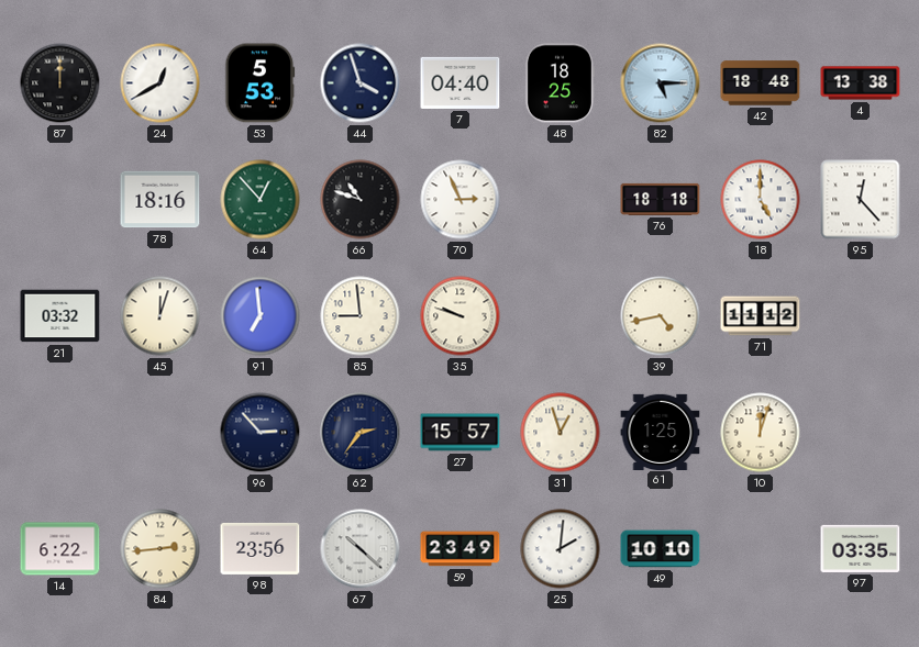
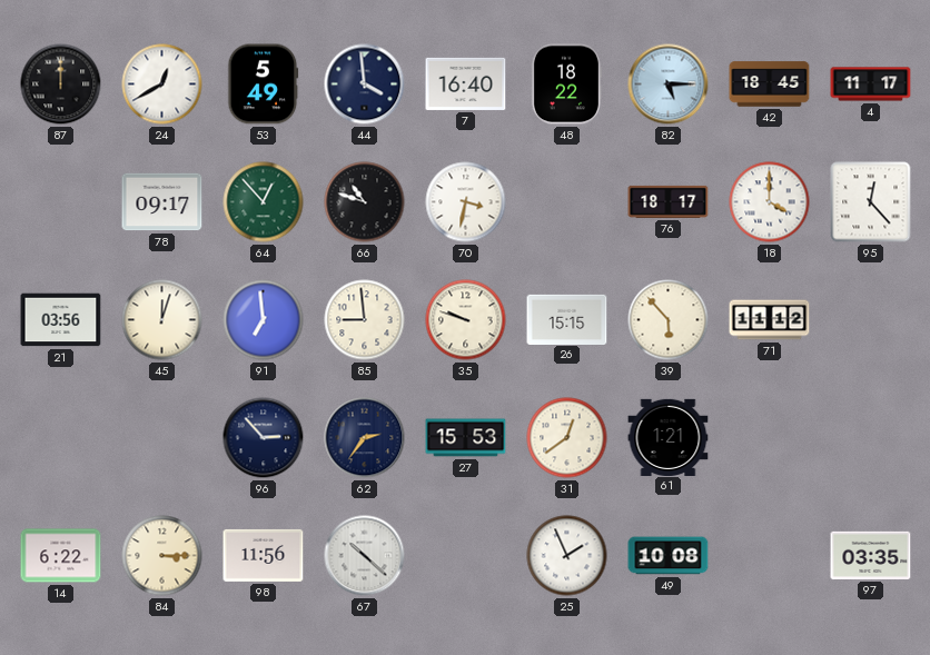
53: 5:53 -> 5:49
44: 3:57 -> 3:59
7: 04:40 -> 16:40
48: 18:25 -> 18:22
42: 18:48 -> 18:45
4: 13:38 -> 11:17
78: 18:16 -> 09:17
70: 2:56 -> 3:32
76: 18:18 -> 18:17
18: 5:00 -> 4:00
21: 03:32 -> 03:56
26: none -> 15:15
39: 4:43 -> 5:53
27: 15:57 -> 15:53
31: 12:57 -> 12:39
61: 1:25 -> 1:21
10: 12:03 -> none
84: 2:44 -> 3:15
98: 23:56 -> 11:56
59: 23:49 -> none
25: 2:01 -> 1:56
49: 10:10 -> 10:08
